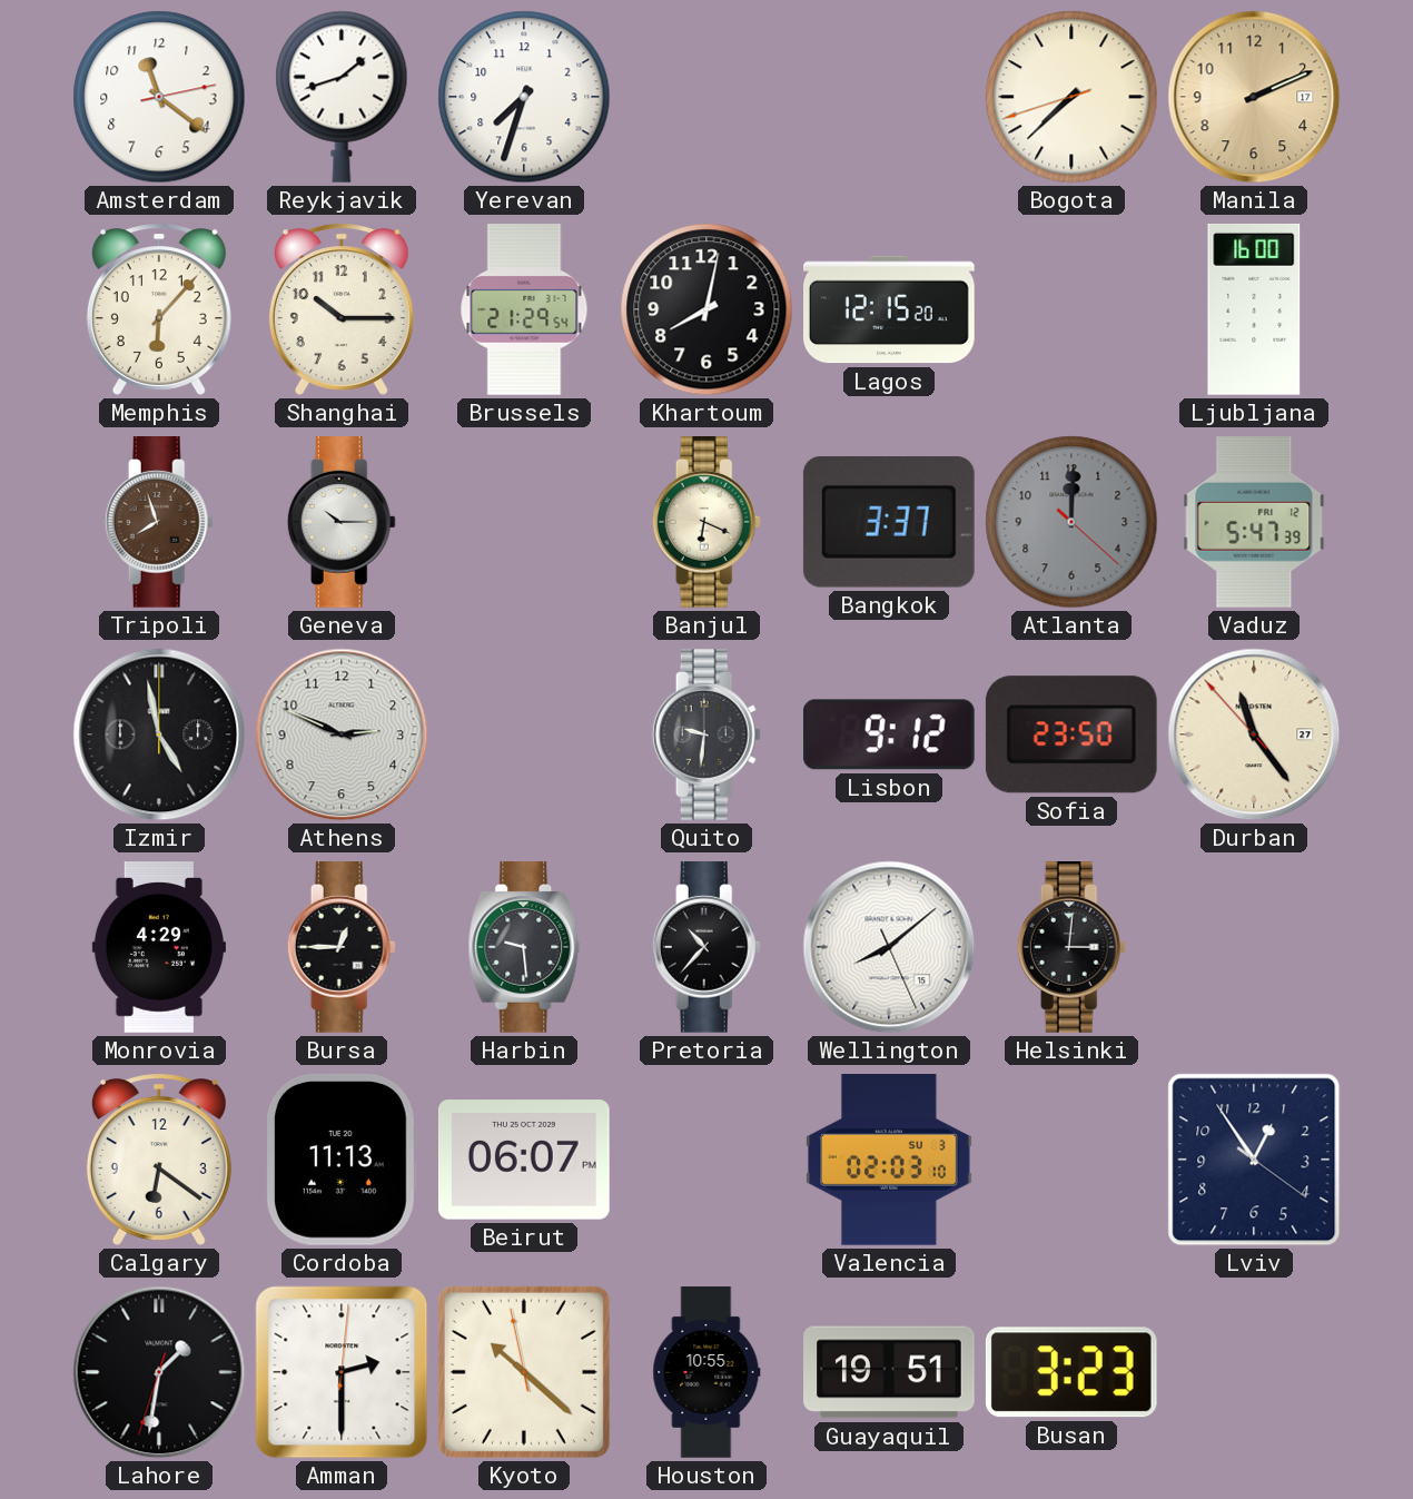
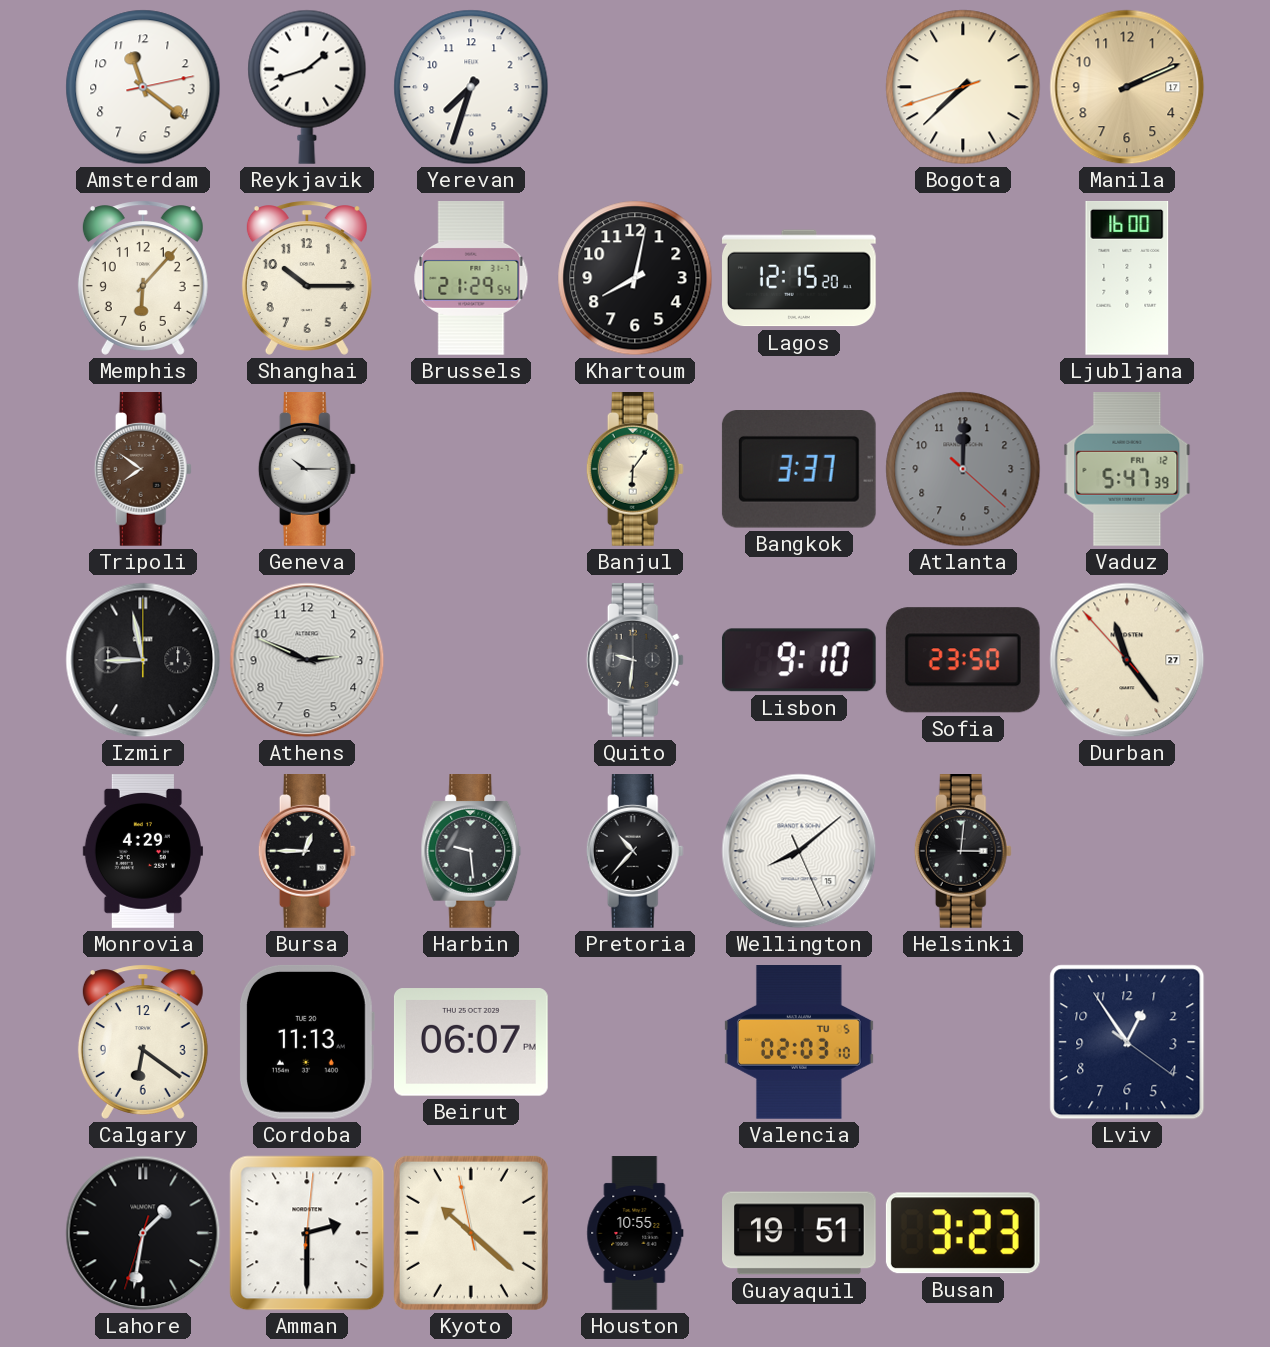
Tripoli: 7:57 -> 7:51
Banjul: 6:19 -> 6:06
Izmir: 4:58 -> 8:58
Lisbon: 9:12 -> 9:10
Valencia date: SU 3 -> TU 5
